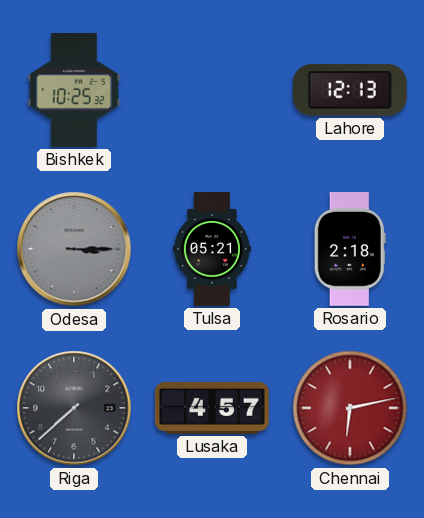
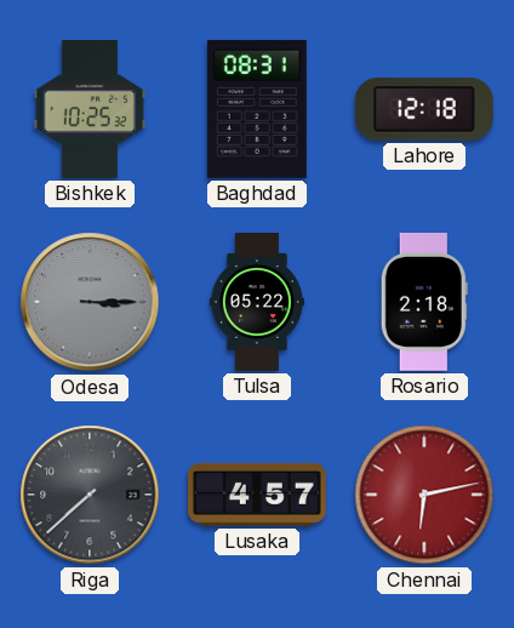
Baghdad: none -> 08:31
Lahore: 12:13 -> 12:18
Tulsa: 05:21 -> 05:22
